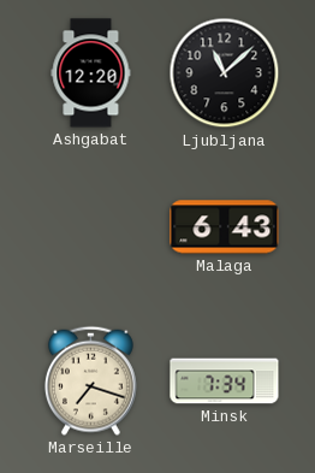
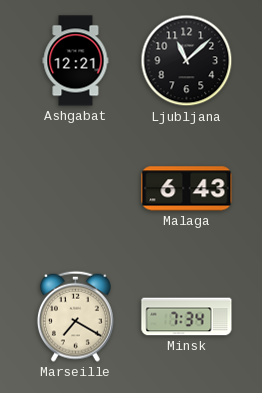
Ashgabat: 12:20 -> 12:21
Marseille: 7:18 -> 7:20
